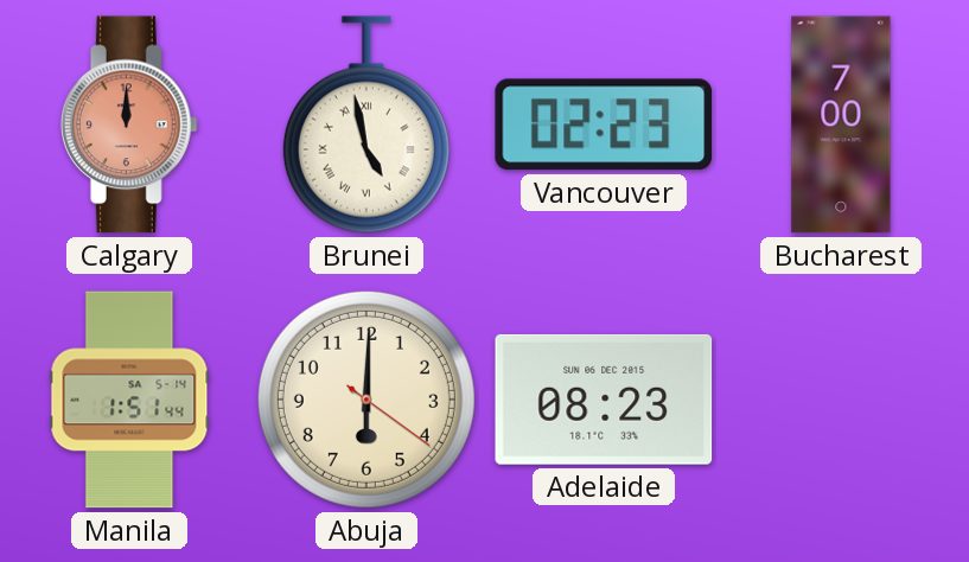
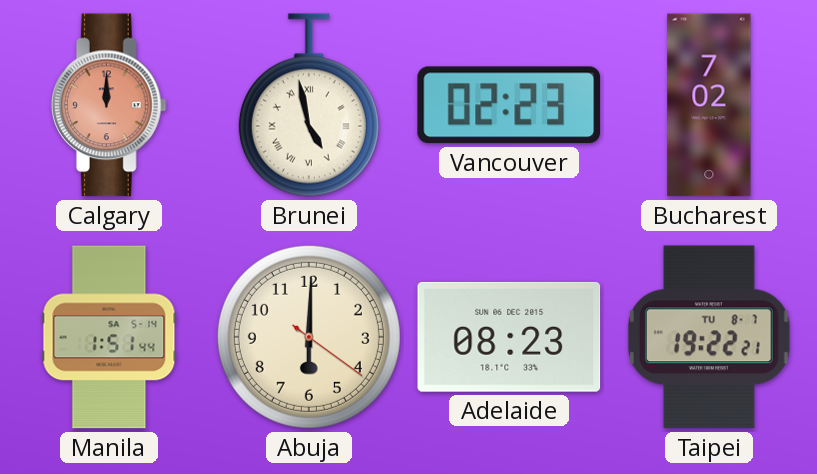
Bucharest: 7:00 -> 7:02
Taipei: none -> 19:22
